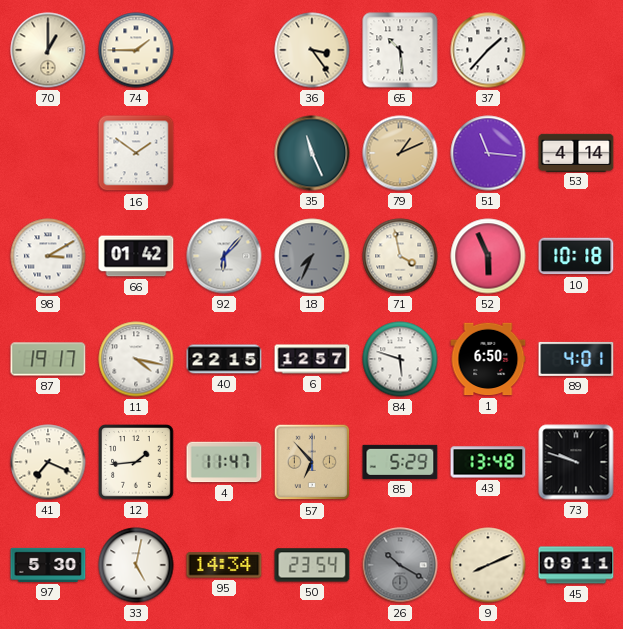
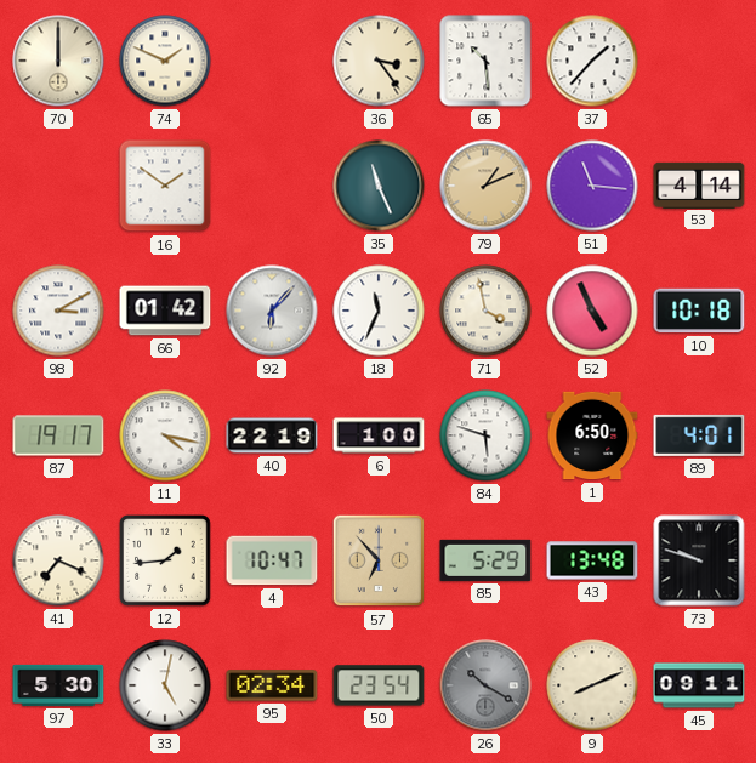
70: 1:00 -> 12:00
74: 1:45 -> 1:49
18: 7:34 -> 11:34
18 dial: grey -> white
52: 5:56 -> 4:56
40: 22:15 -> 22:19
6: 12:57 -> 1:00
4: 11:47 -> 10:47
95: 14:34 -> 02:34
